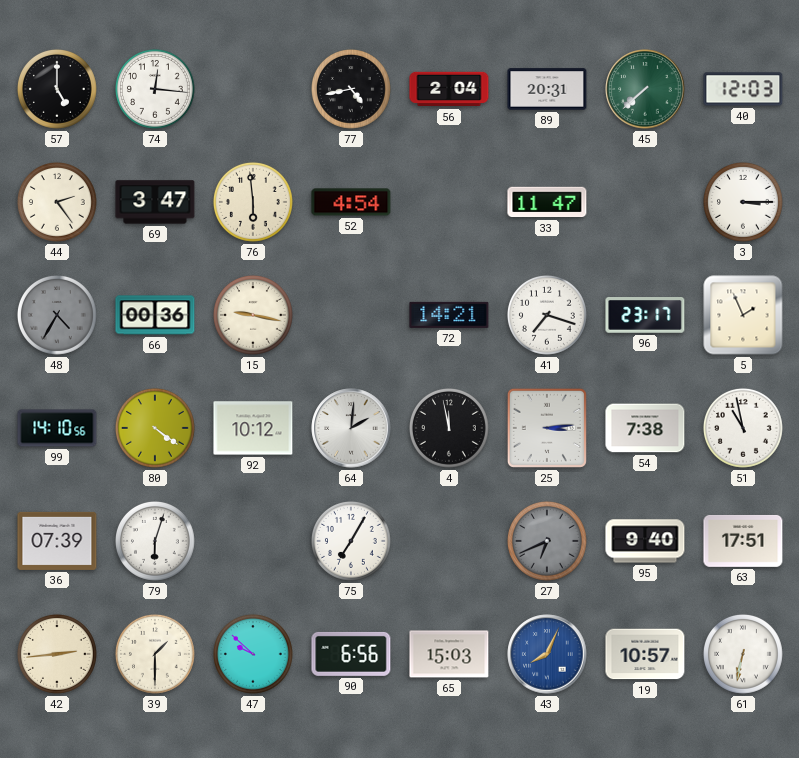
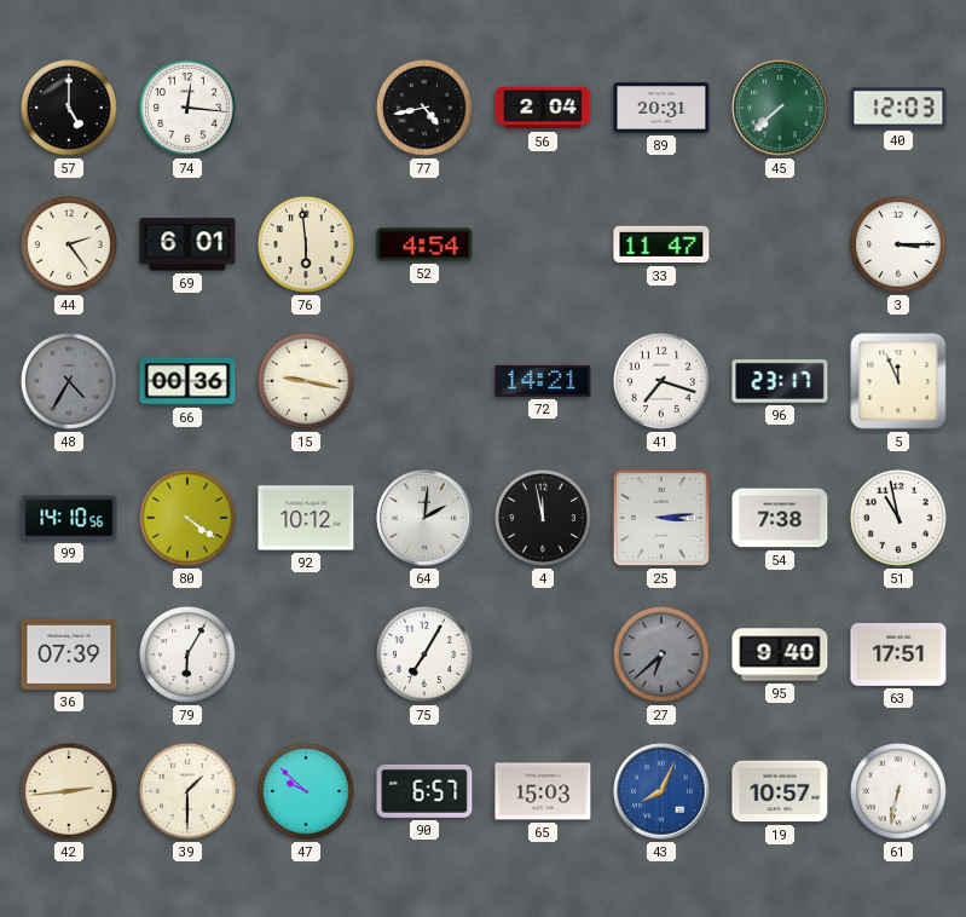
69: 3:47 -> 6:01
5: 1:56 -> 11:56
79: 6:03 -> 6:05
27: 6:41 -> 6:38
90: 6:56 -> 6:57
